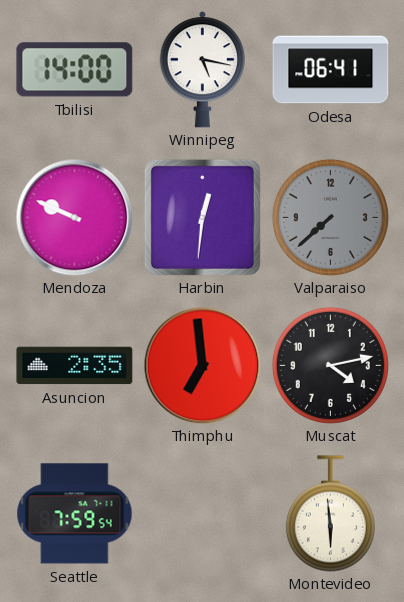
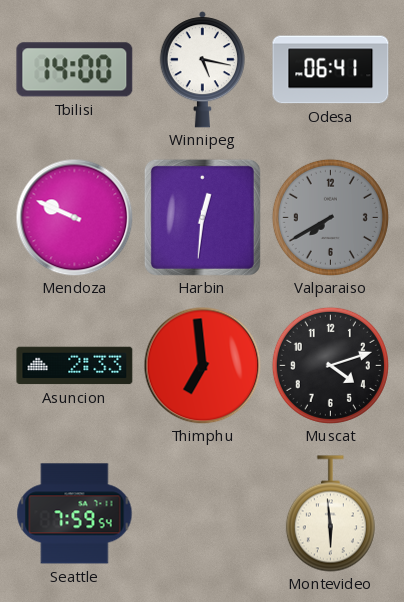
Valparaiso: 7:38 -> 7:40
Asuncion: 2:35 -> 2:33
Muscat: 4:13 -> 4:12
